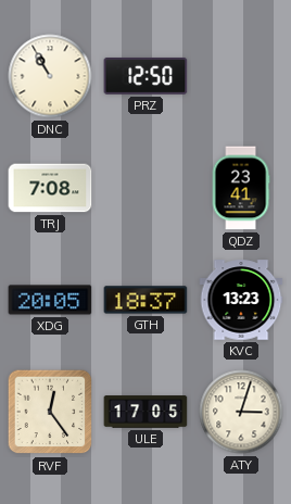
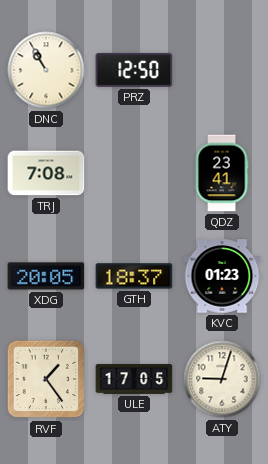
KVC: 13:23 -> 01:23
RVF: 12:24 -> 1:24
ATY: 3:03 -> 9:03
